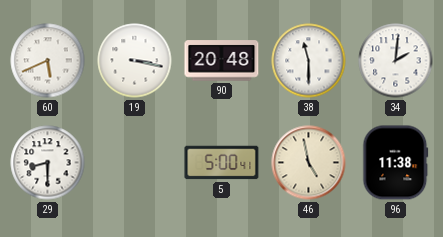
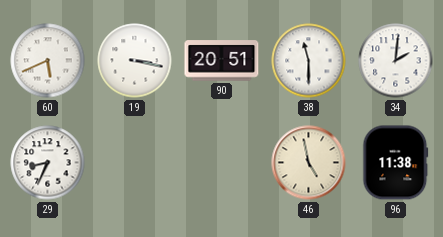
90: 20:48 -> 20:51
29: 8:30 -> 8:34
5: 5:00 -> none
